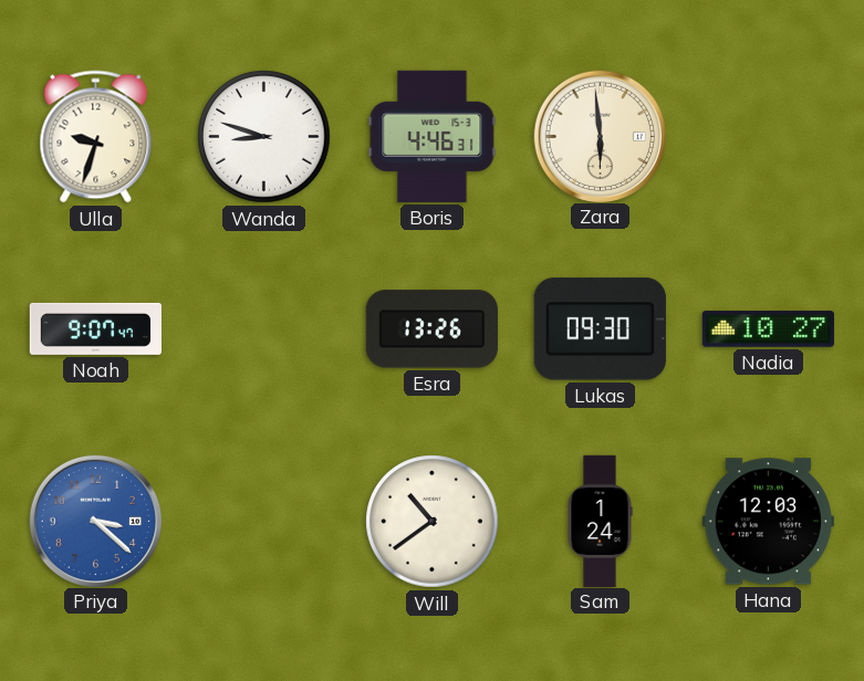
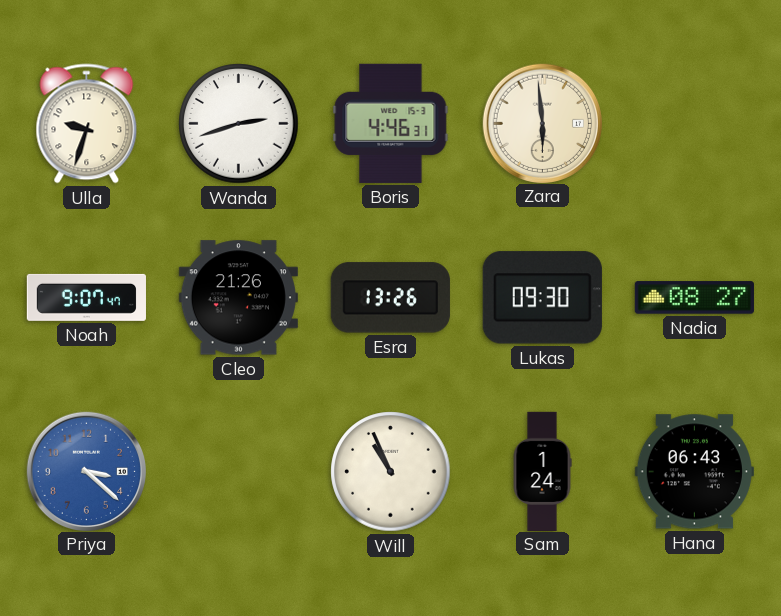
Wanda: 8:48 -> 2:42
Cleo: none -> 21:26
Nadia: 10:27 -> 08:27
Will: 10:39 -> 10:56
Hana: 12:03 -> 06:43
